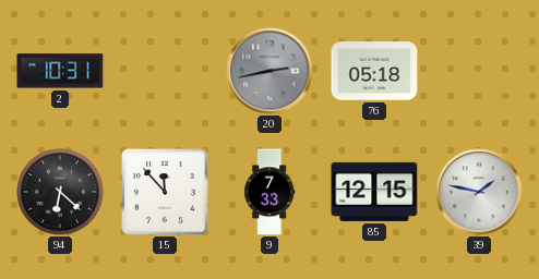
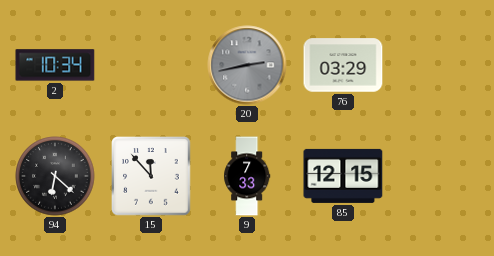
2: 10:31 -> 10:34
76: 05:18 -> 03:29
39: 1:47 -> none
